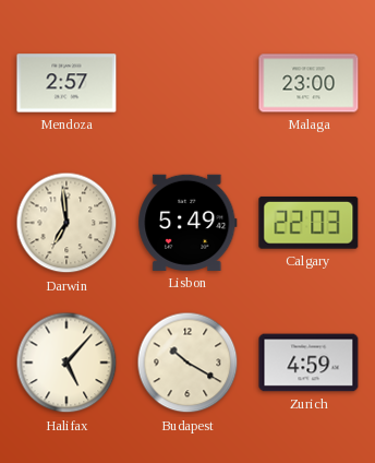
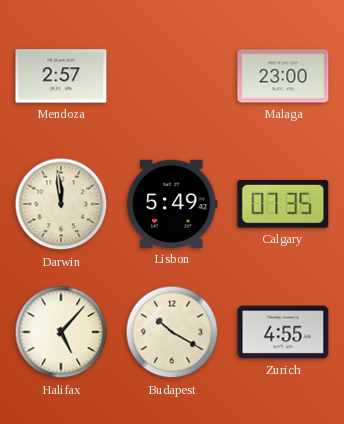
Darwin: 6:59 -> 11:59
Calgary: 22:03 -> 07:35
Zurich: 4:59 -> 4:55
